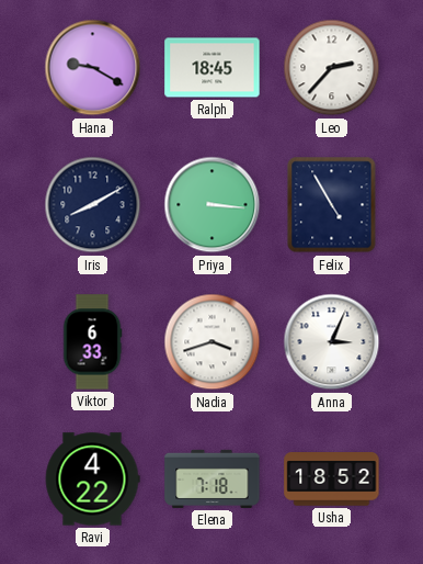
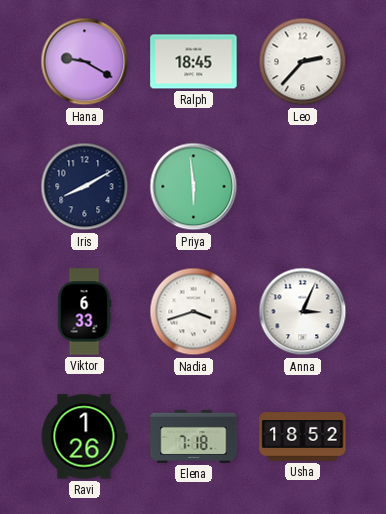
Priya: 3:16 -> 5:59
Felix: 4:55 -> none
Ravi: 4:22 -> 1:26
